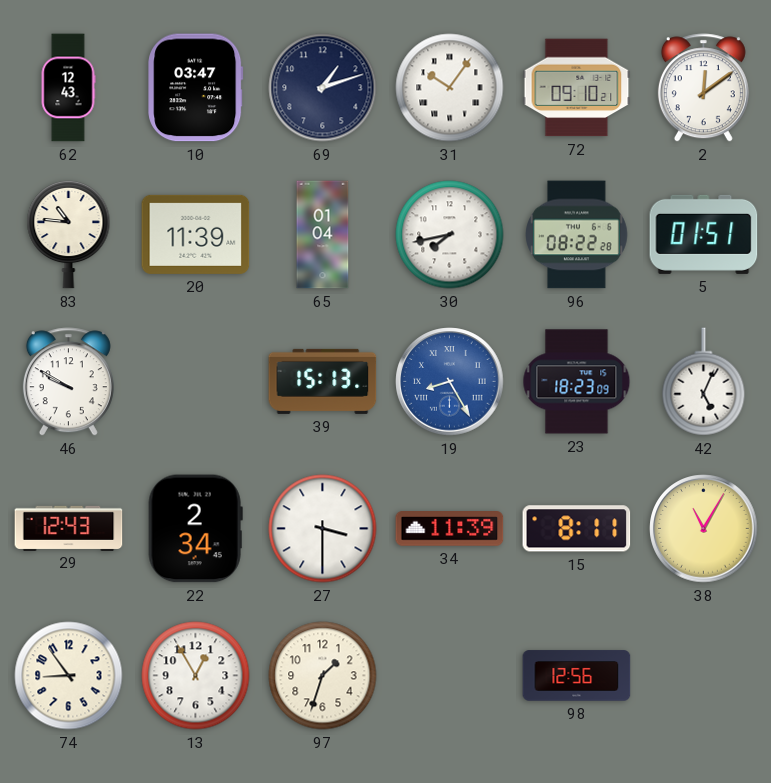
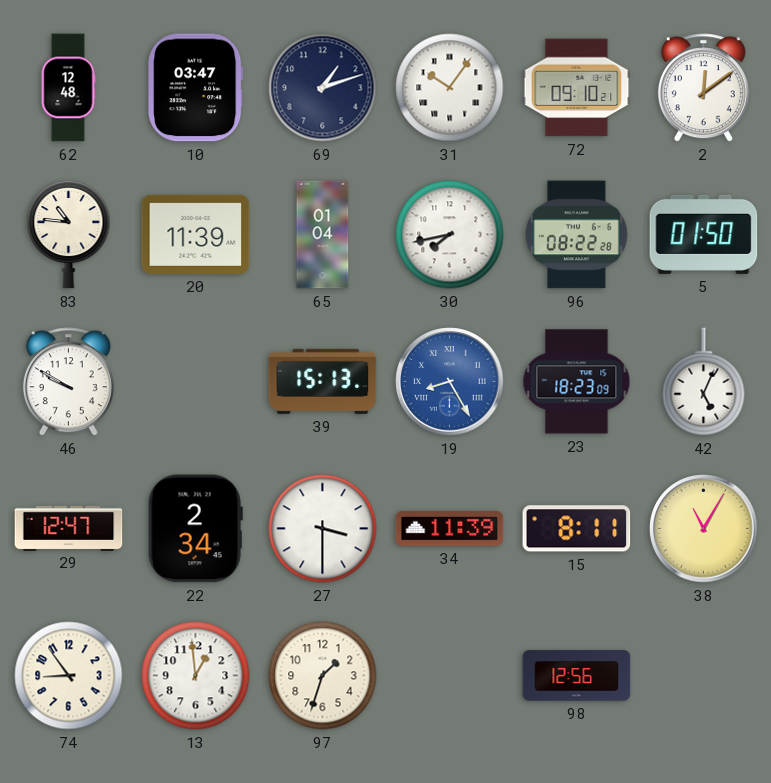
62: 12:43 -> 12:48
5: 01:51 -> 01:50
29: 12:43 -> 12:47
13: 12:55 -> 12:59
